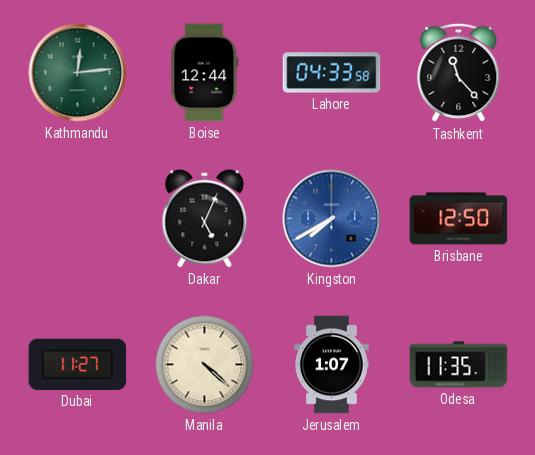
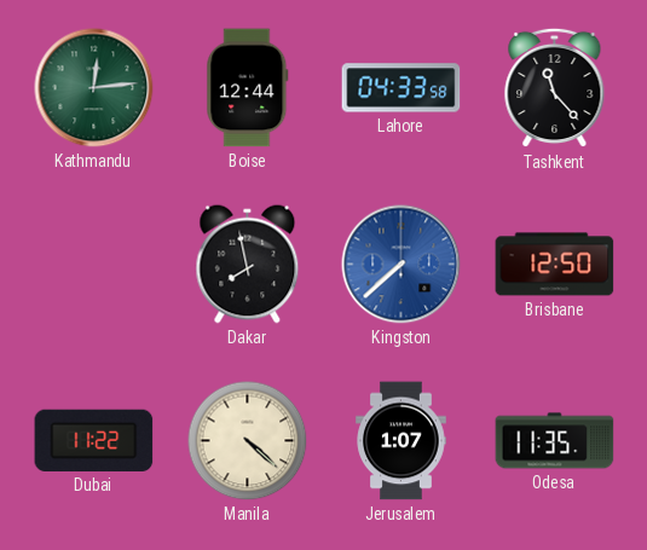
Dakar: 5:04 -> 7:58
Kingston: 7:40 -> 7:38
Dubai: 11:27 -> 11:22
